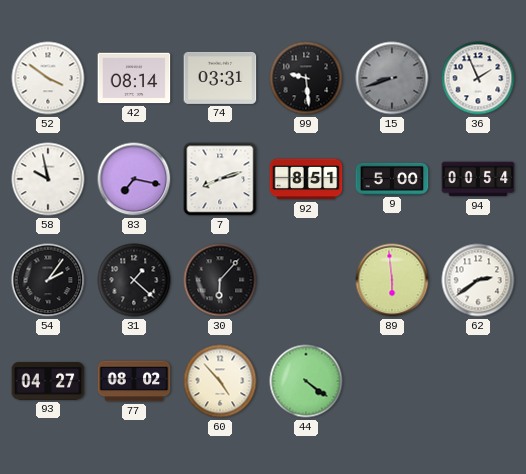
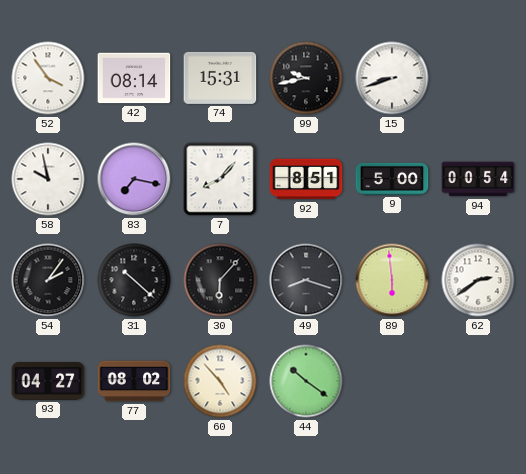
52: 3:51 -> 3:54
74: 03:31 -> 15:31
99: 9:29 -> 9:43
15 dial: grey -> white
36: 1:56 -> none
7: 8:12 -> 8:07
31: 1:22 -> 10:22
49: none -> 8:18
44: 4:21 -> 10:21
